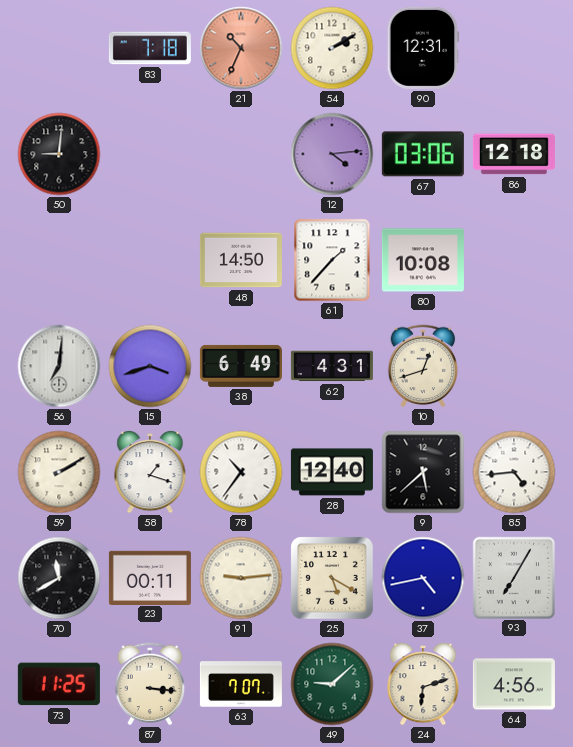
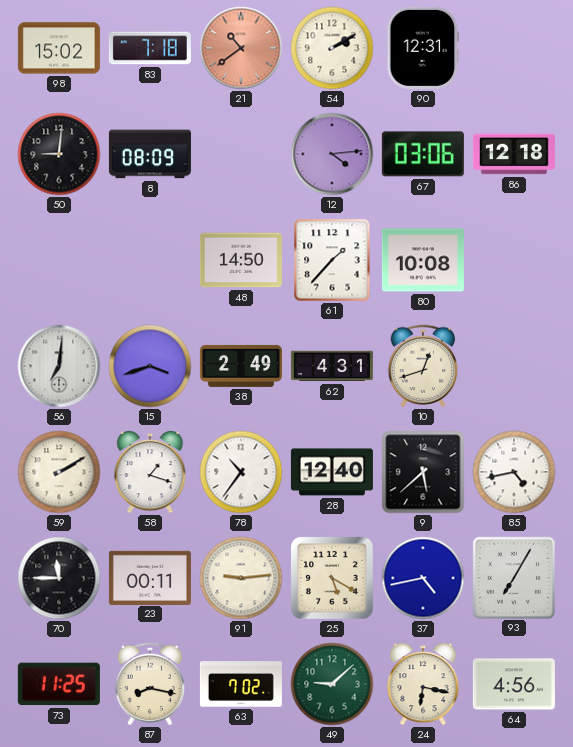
98: none -> 15:02
21: 10:34 -> 10:39
8: none -> 08:09
38: 6:49 -> 2:49
85: 4:44 -> 4:43
70: 11:40 -> 11:45
87: 3:16 -> 8:17
63: 7:07 -> 7:02
24: 6:12 -> 6:17
